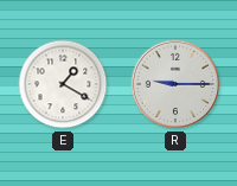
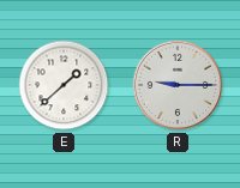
E: 1:20 -> 1:38
